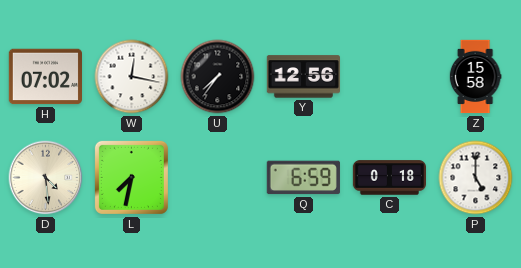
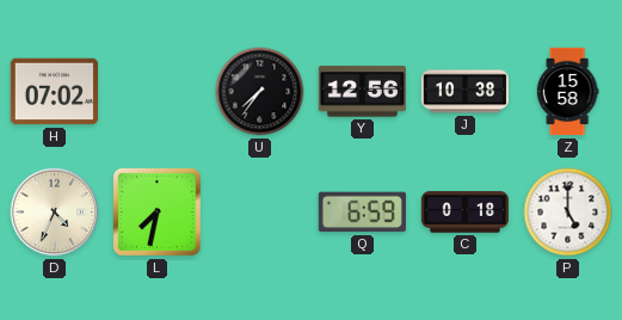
W: 12:17 -> none
J: none -> 10:38
D: 4:29 -> 4:34
